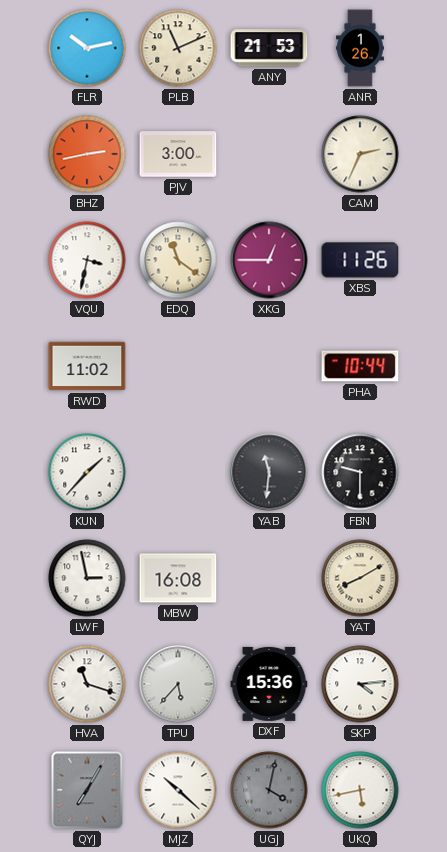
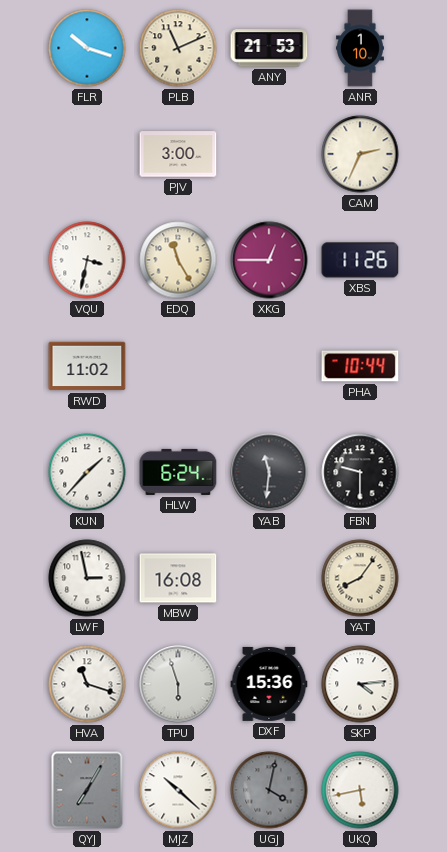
FLR: 10:13 -> 10:18
ANR: 1:26 -> 1:10
BHZ: 2:43 -> none
EDQ: 11:21 -> 11:25
HLW: none -> 6:24
YAT: 8:10 -> 8:06
TPU: 5:37 -> 5:57
